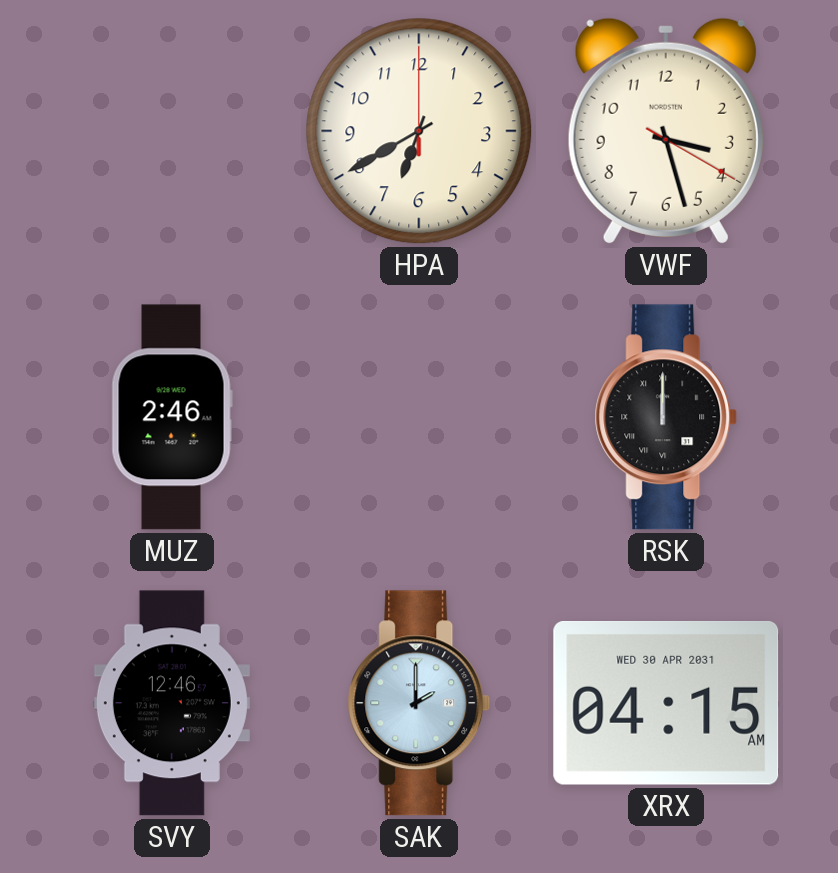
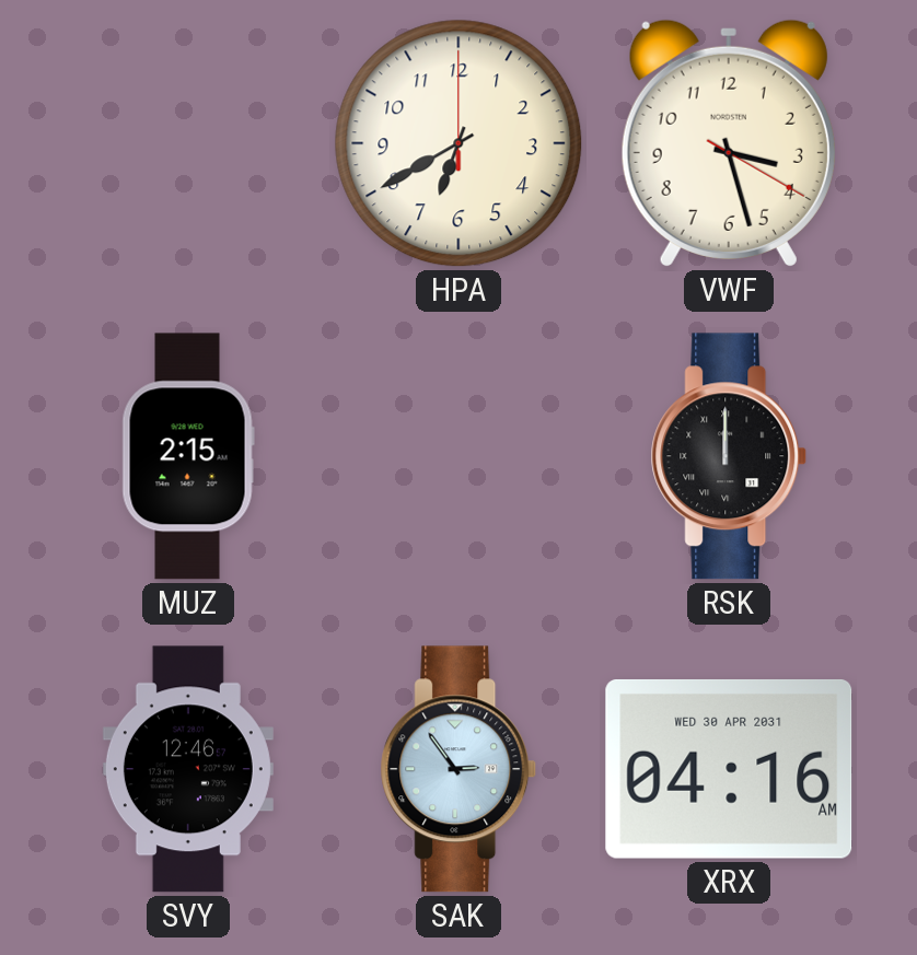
MUZ: 2:46 -> 2:15
SAK: 2:00 -> 2:54
XRX: 04:15 -> 04:16
